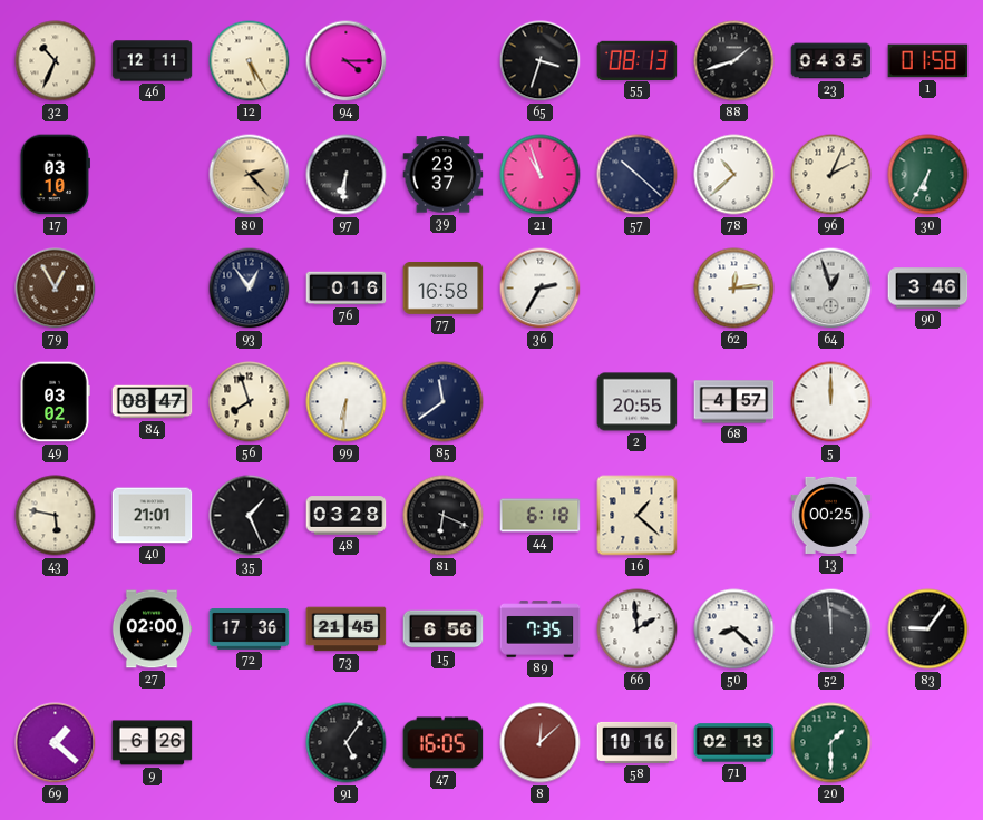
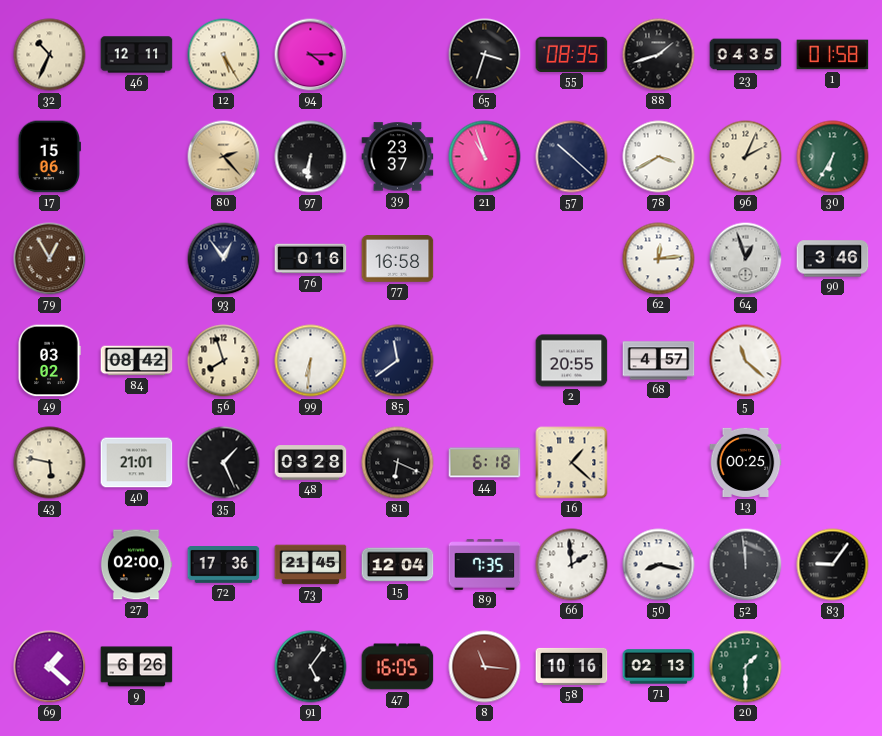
55: 08:13 -> 08:35
17: 03:10 -> 15:06
78: 10:38 -> 3:40
36: 2:35 -> none
84: 08:47 -> 08:42
5: 12:00 -> 11:22
15: 6:56 -> 12:04
50: 8:22 -> 8:17
8: 12:08 -> 11:16
